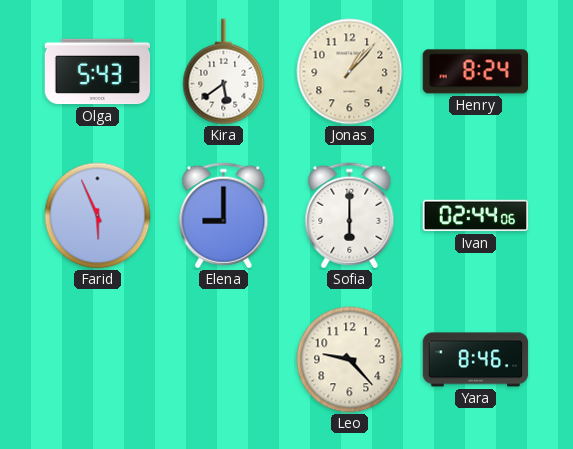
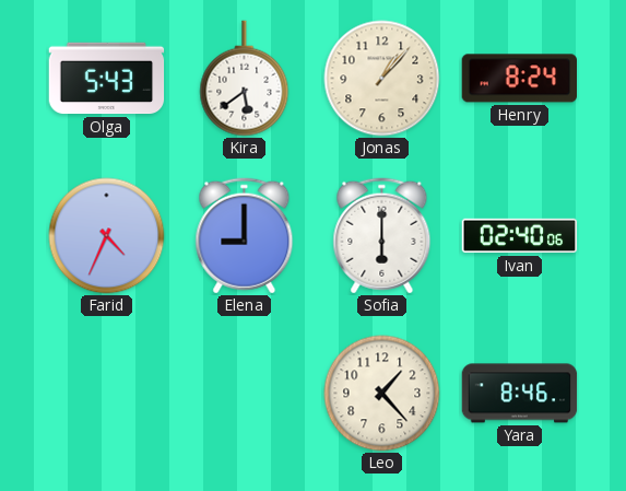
Farid: 5:56 -> 4:34
Ivan: 02:44 -> 02:40
Leo: 9:23 -> 1:23
